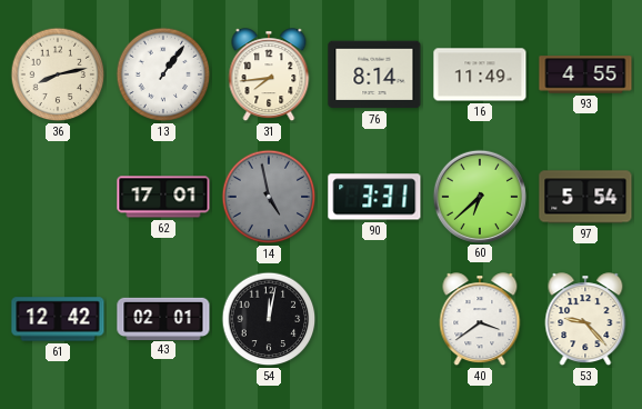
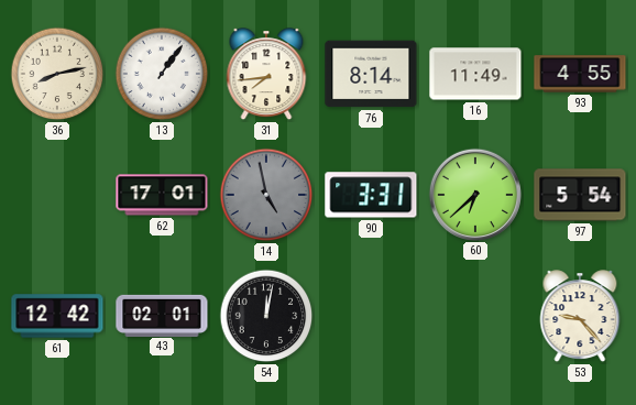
40: 3:39 -> none
